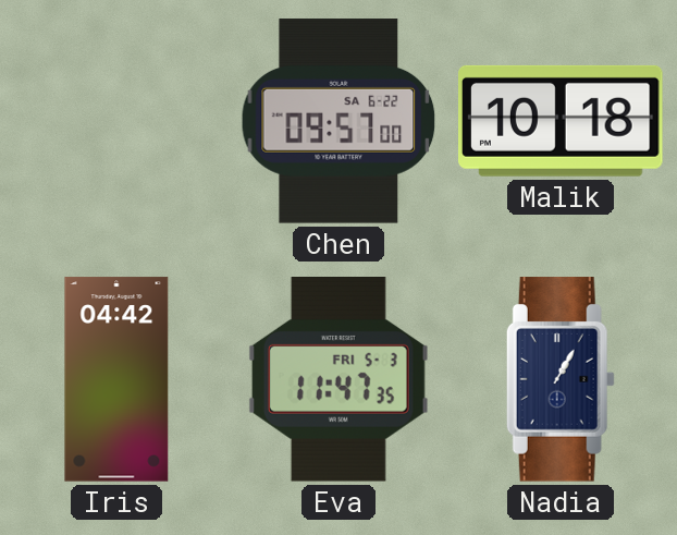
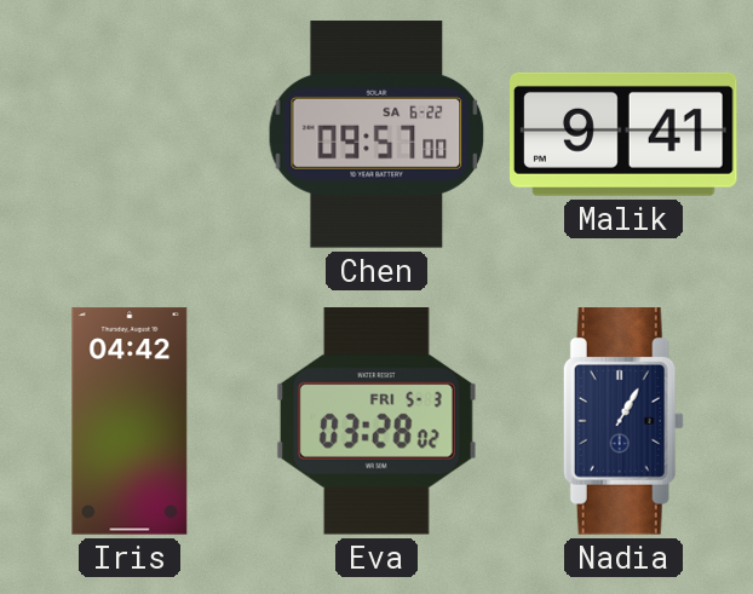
Malik: 10:18 -> 9:41
Eva: 11:47 -> 03:28
